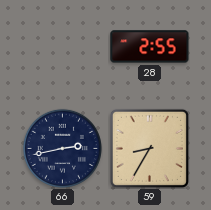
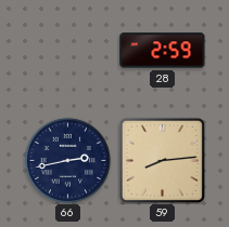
28: 2:55 -> 2:59
59: 8:35 -> 8:14
